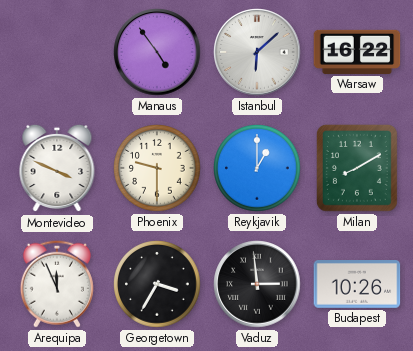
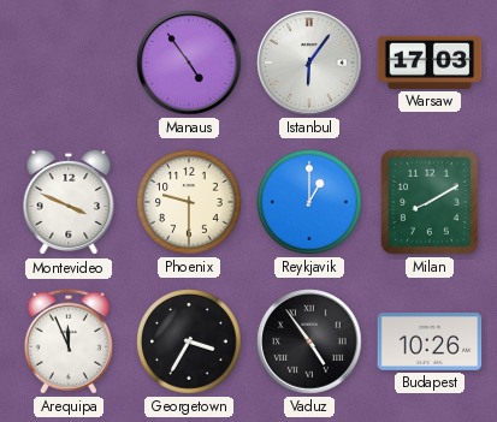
Istanbul: 6:08 -> 6:06
Warsaw: 16:22 -> 17:03
Vaduz: 2:59 -> 4:54
